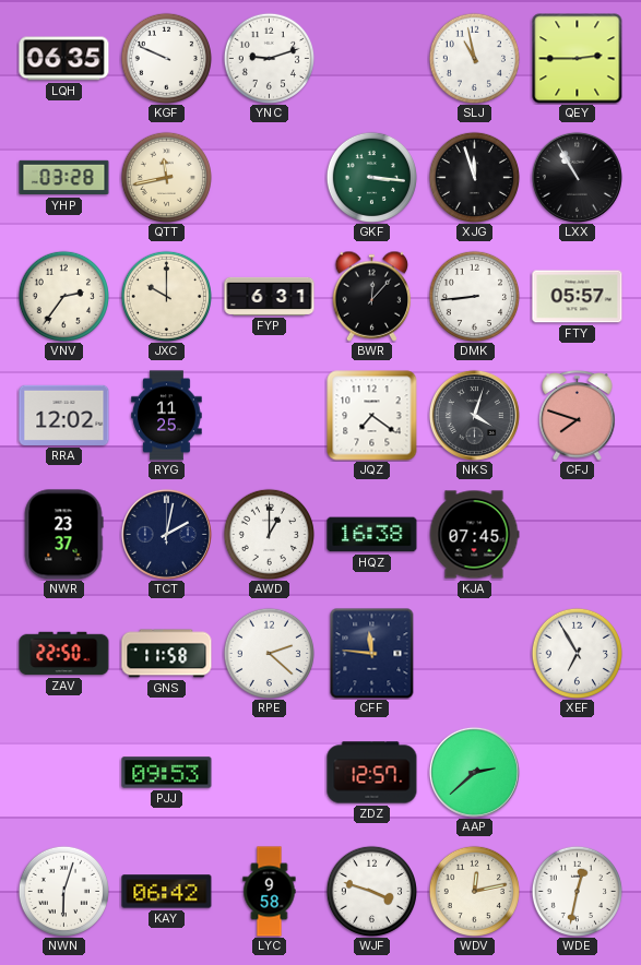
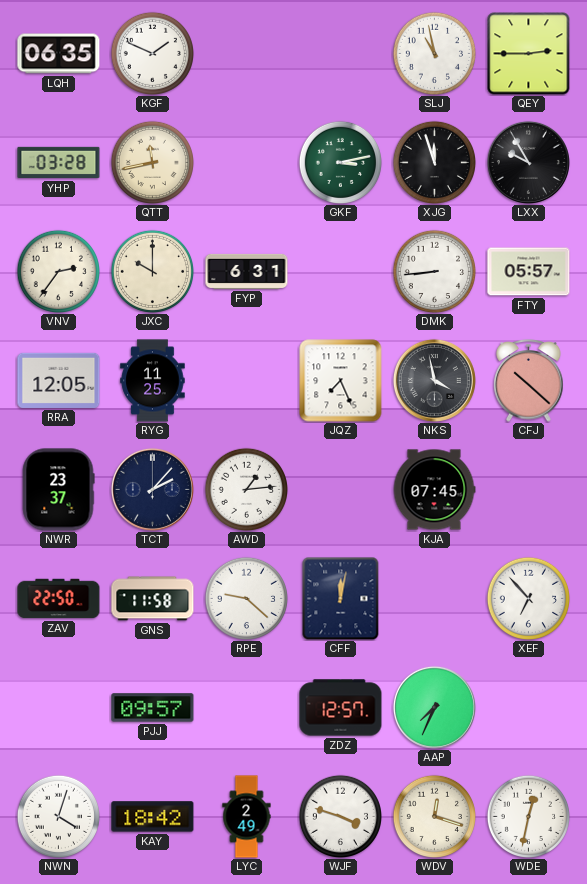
KGF: 9:49 -> 1:49
YNC: 9:12 -> none
GKF: 3:16 -> 3:13
LXX: 10:55 -> 9:55
BWR: 12:07 -> none
RRA: 12:02 -> 12:05
JQZ: 7:21 -> 7:26
NKS: 4:03 -> 3:58
CFJ: 7:48 -> 10:22
TCT: 2:02 -> 2:07
AWD: 1:00 -> 1:14
HQZ: 16:38 -> none
RPE: 2:22 -> 9:22
CFF: 11:46 -> 12:02
XEF: 6:55 -> 6:53
PJJ: 09:53 -> 09:57
AAP: 2:38 -> 7:34
NWN: 6:03 -> 4:03
KAY: 06:42 -> 18:42
LYC: 9:58 -> 2:49
WDV: 12:13 -> 12:18
